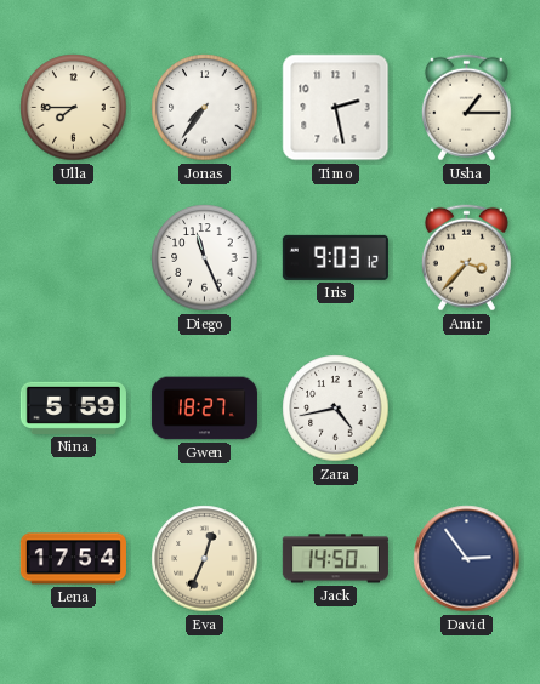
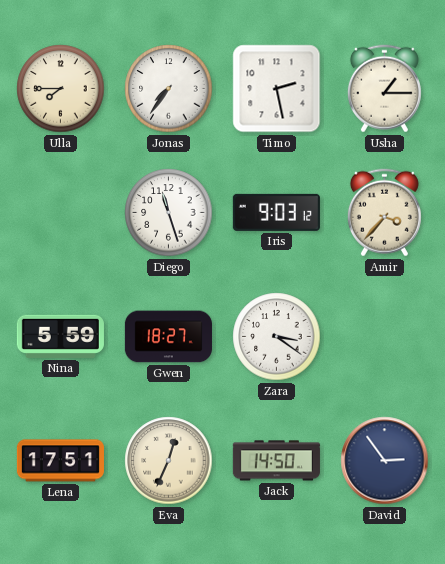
Diego: 11:26 -> 11:27
Zara: 4:43 -> 3:21
Lena: 17:54 -> 17:51
